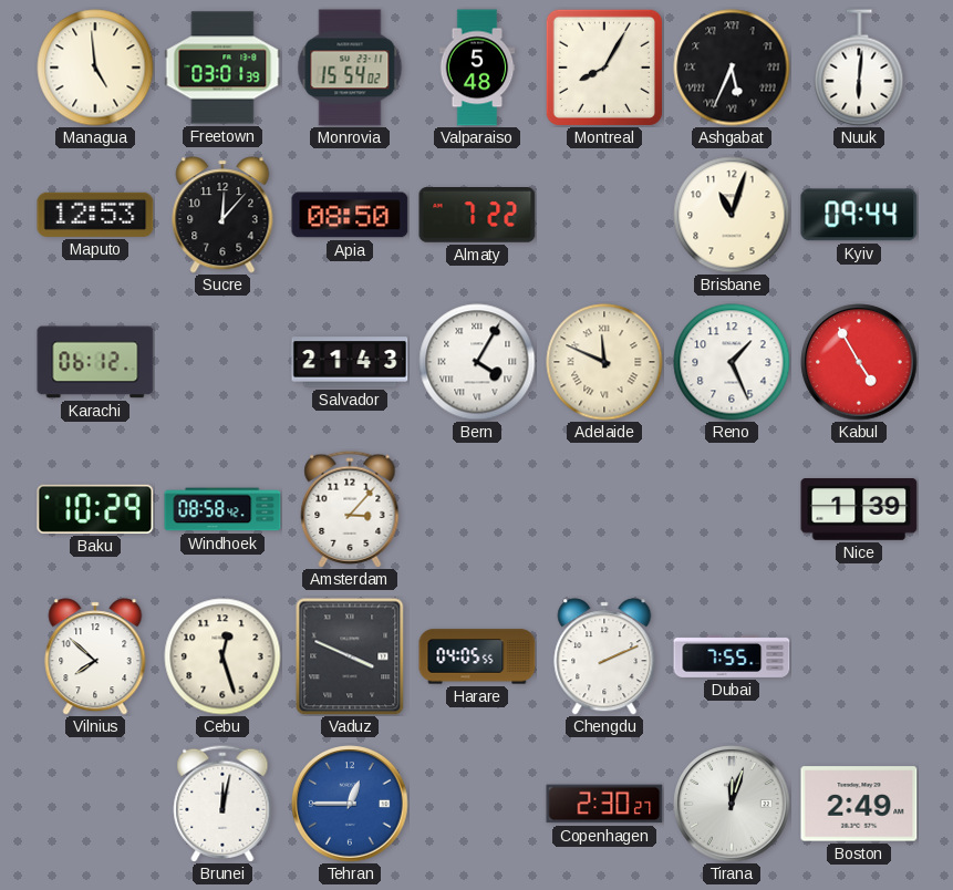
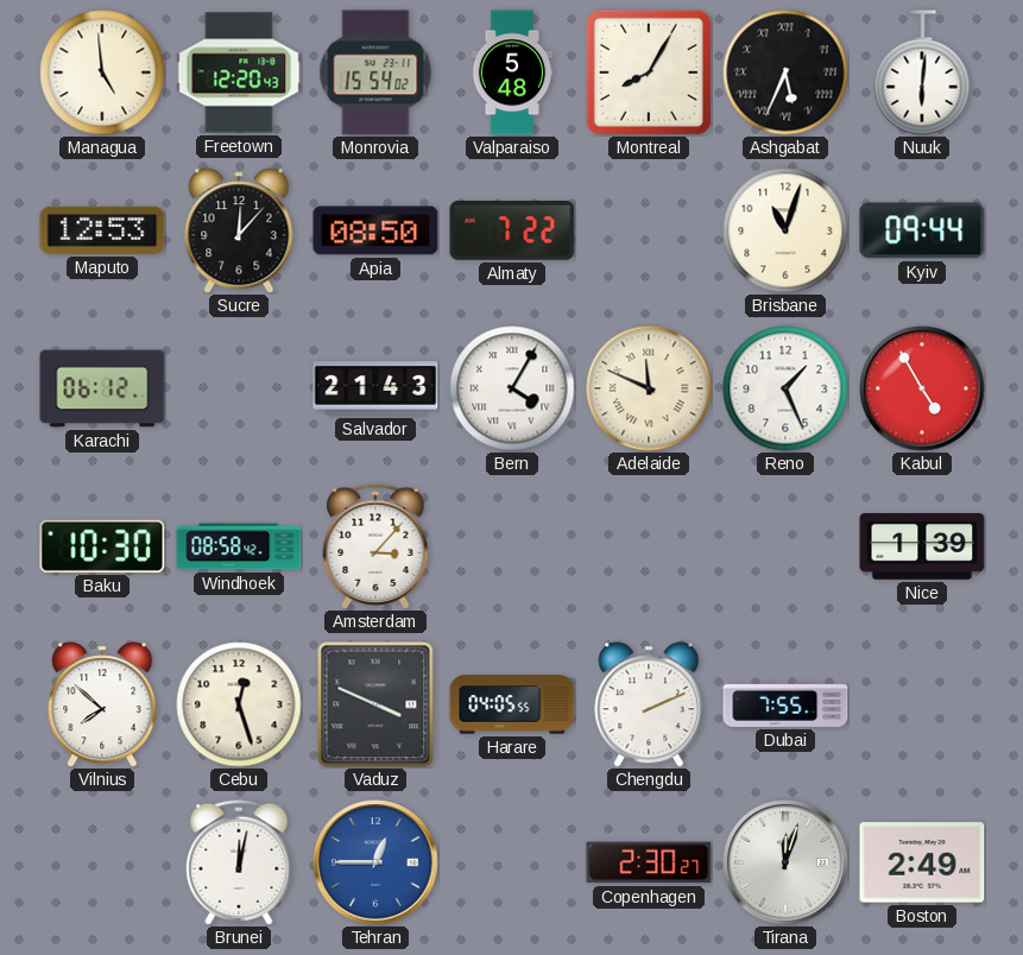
Freetown: 03:01 -> 12:20
Baku: 10:29 -> 10:30
